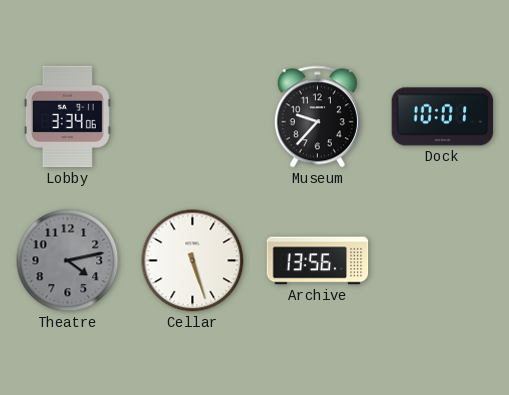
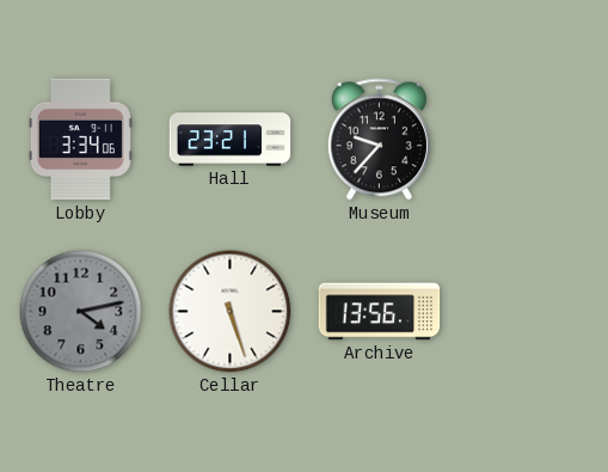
Hall: none -> 23:21
Dock: 10:01 -> none
